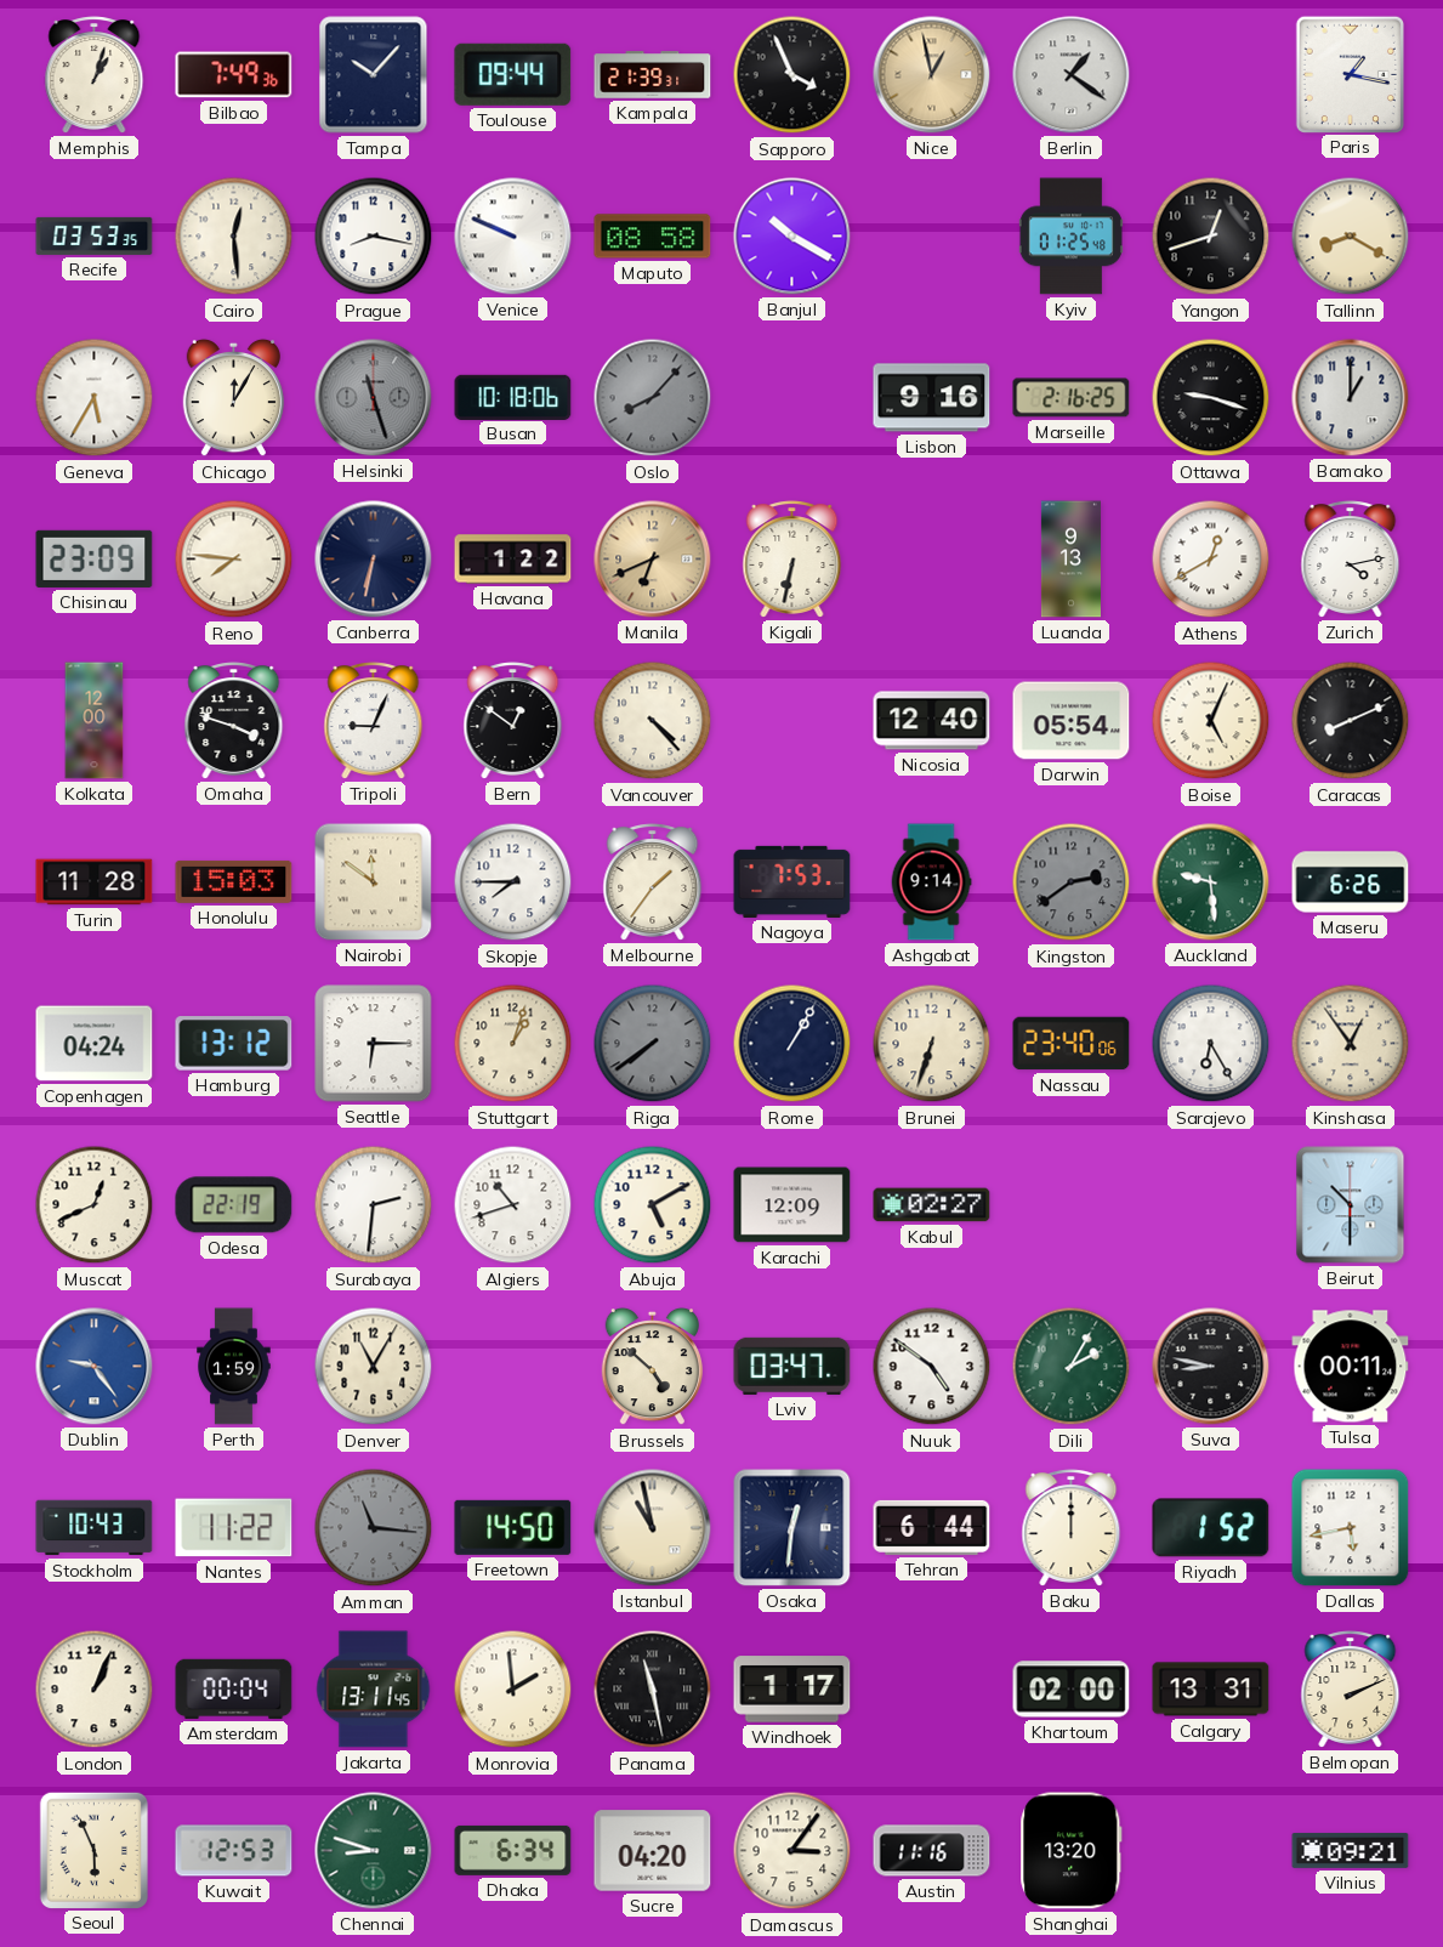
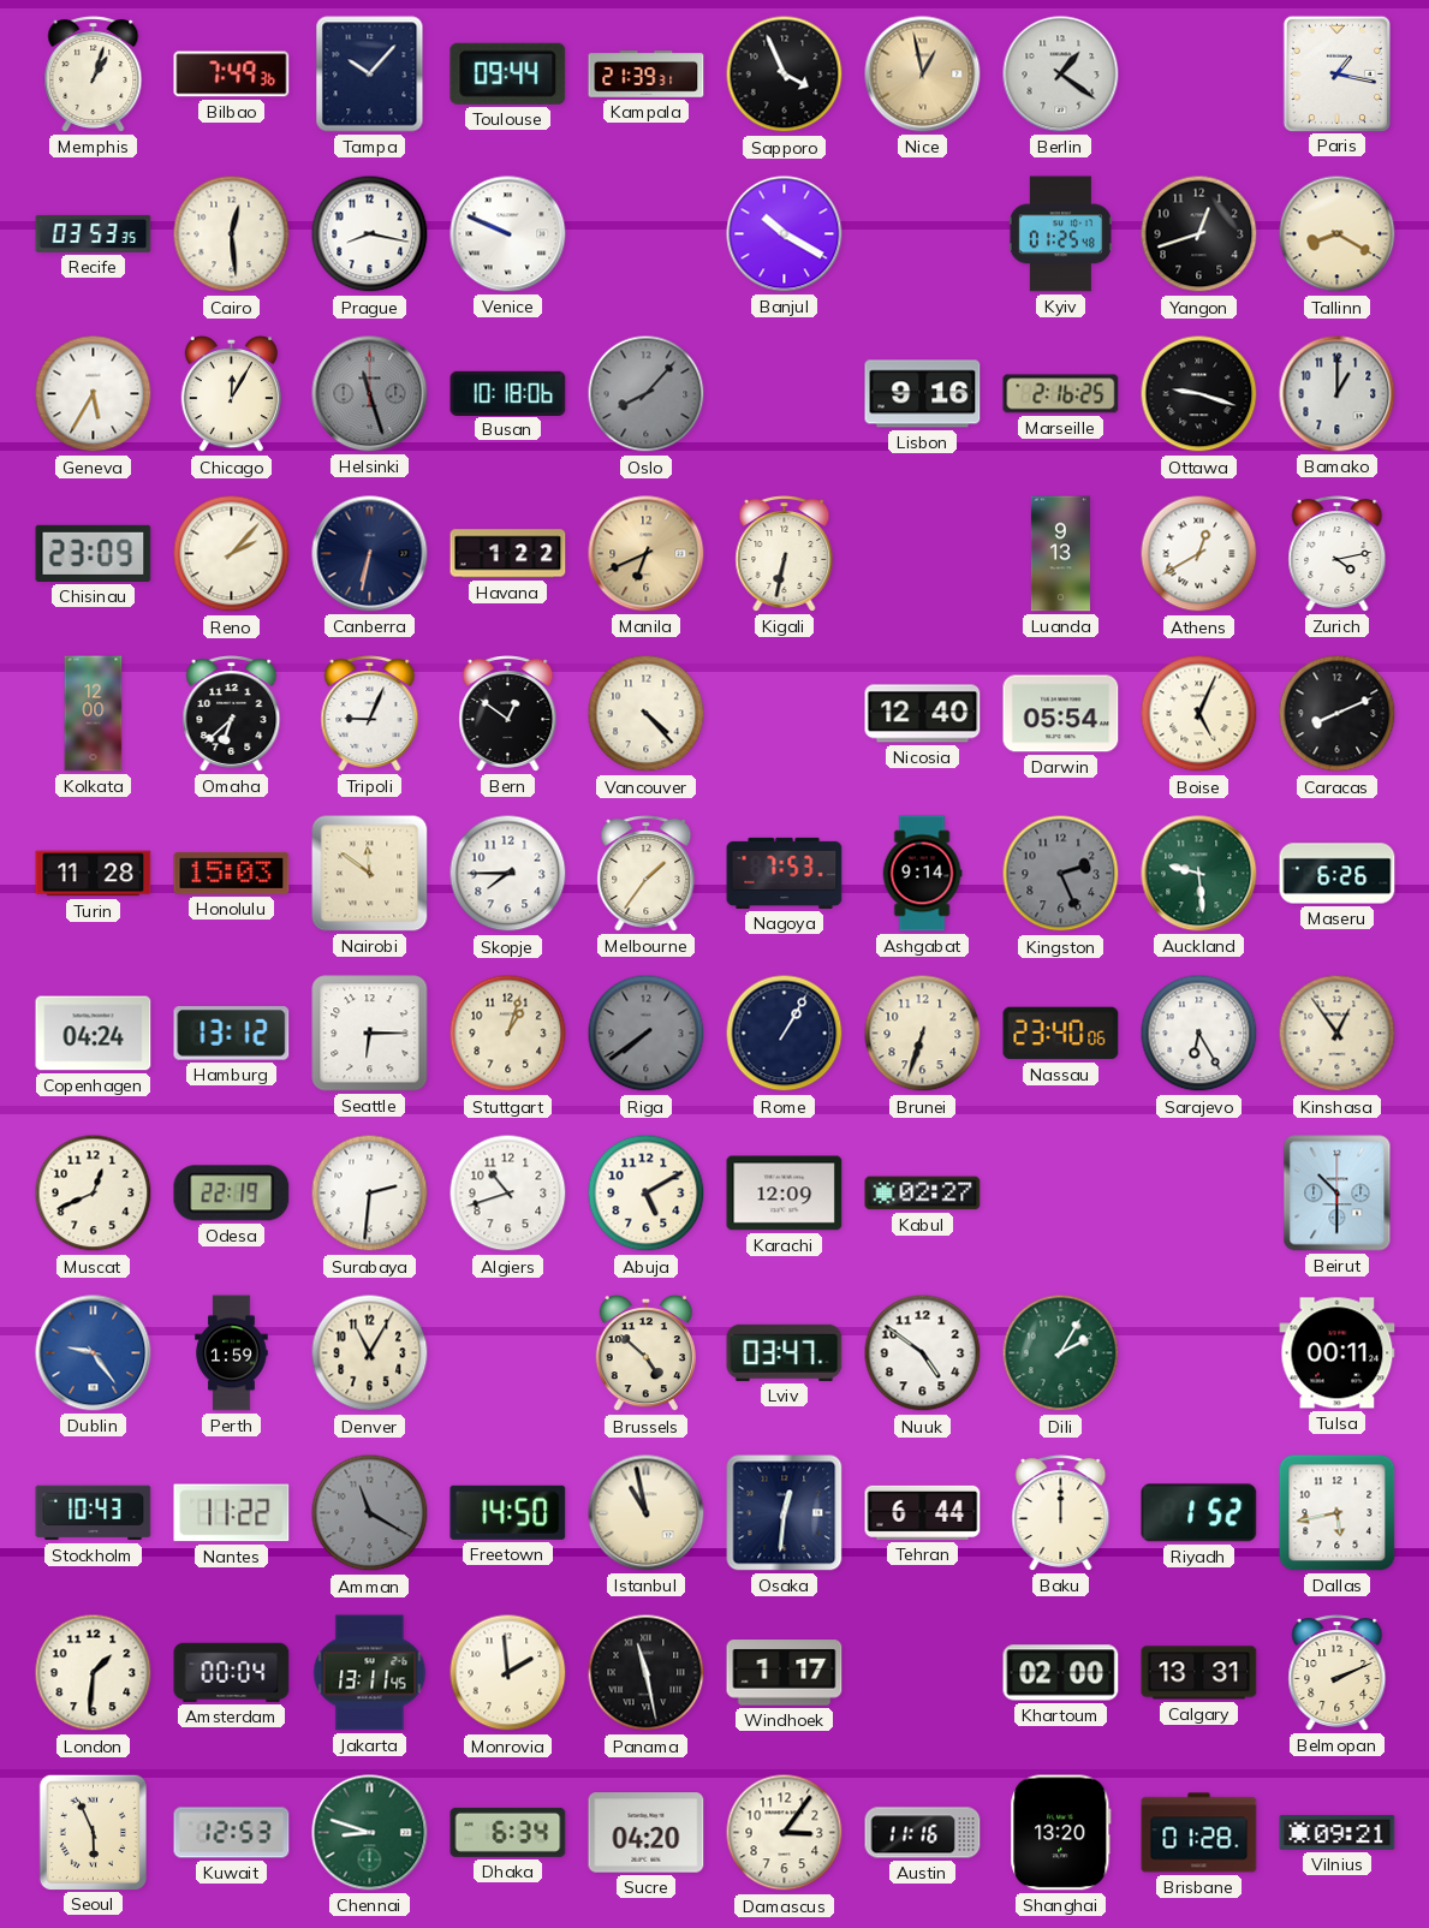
Maputo: 08:58 -> none
Reno: 7:46 -> 2:07
Omaha: 3:48 -> 6:38
Kingston: 2:39 -> 2:26
Suva: 8:47 -> none
Amman: 11:16 -> 11:20
London: 1:04 -> 1:31
Brisbane: none -> 01:28
